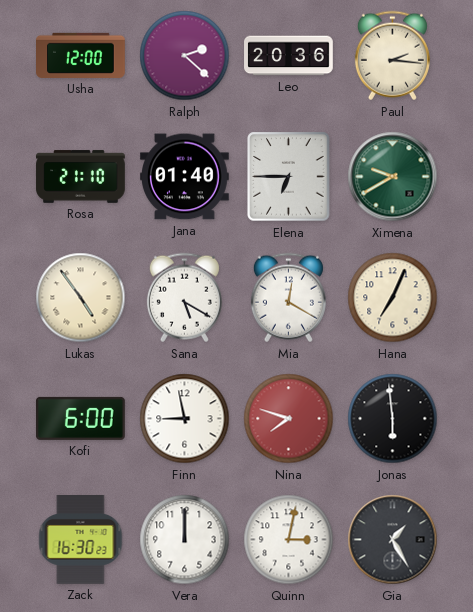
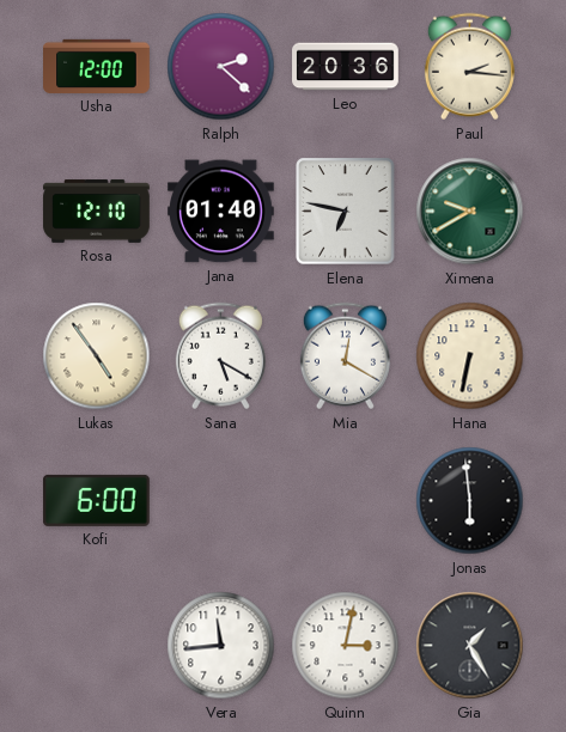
Rosa: 21:10 -> 12:10
Elena: 6:45 -> 6:47
Hana: 7:04 -> 6:32
Finn: 8:58 -> none
Nina: 7:48 -> none
Zack: 16:30 -> none
Vera: 12:00 -> 11:44
